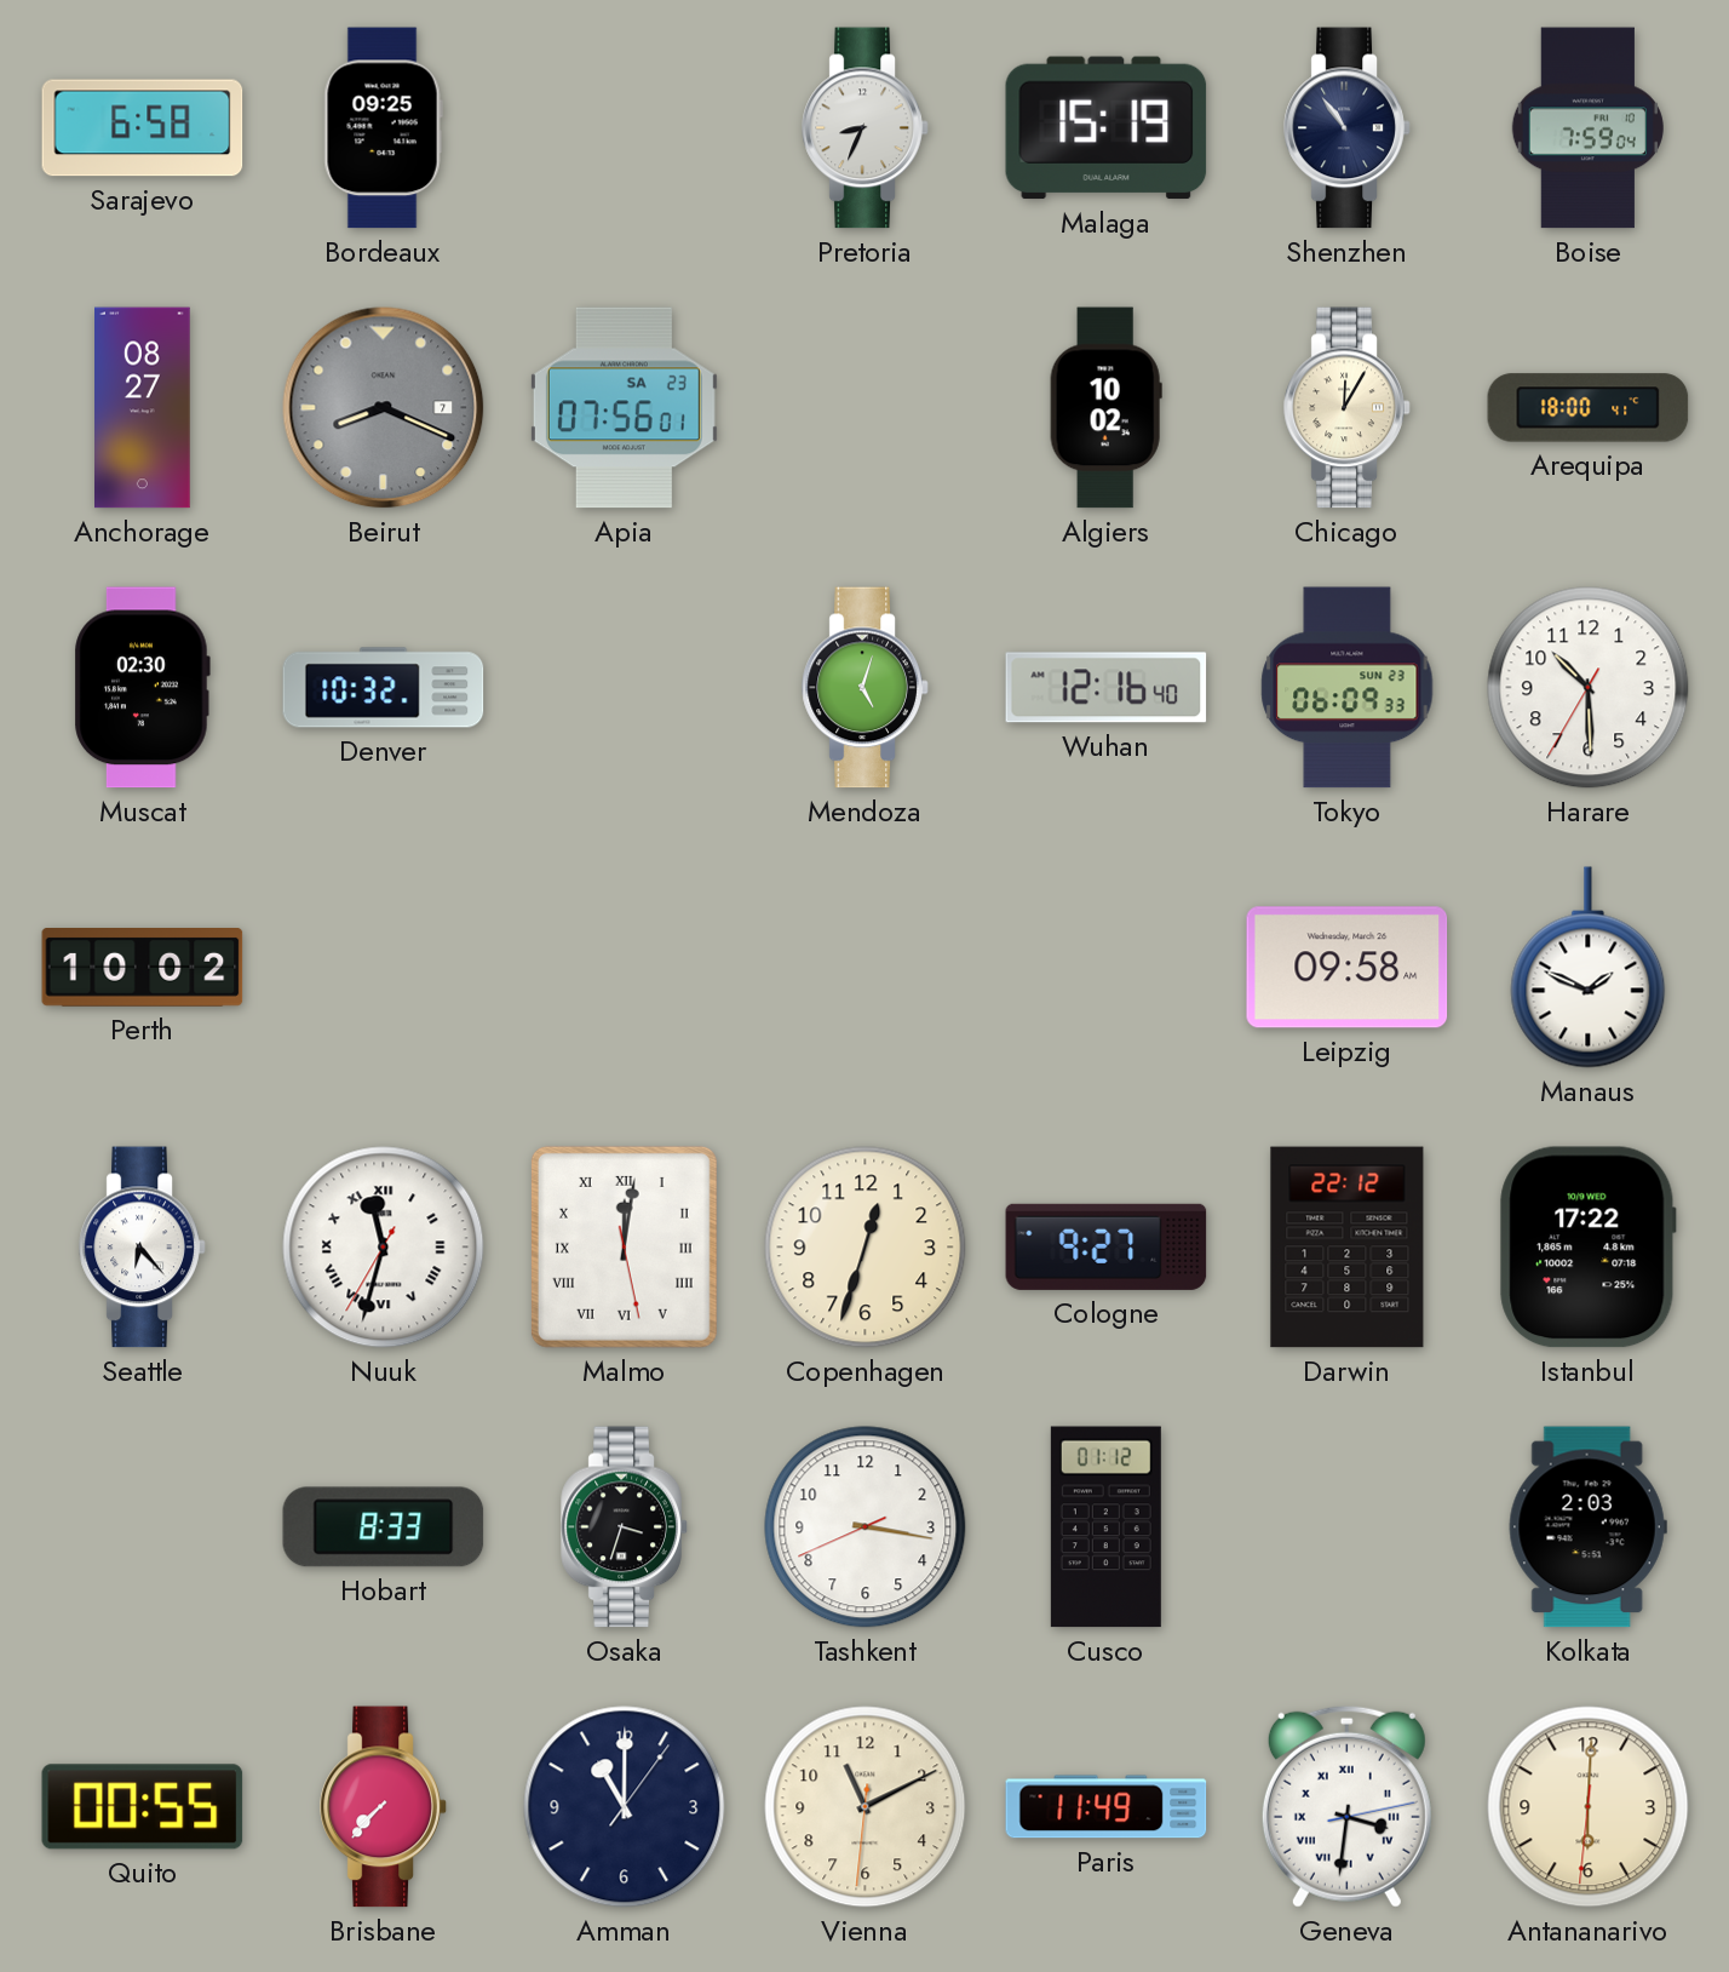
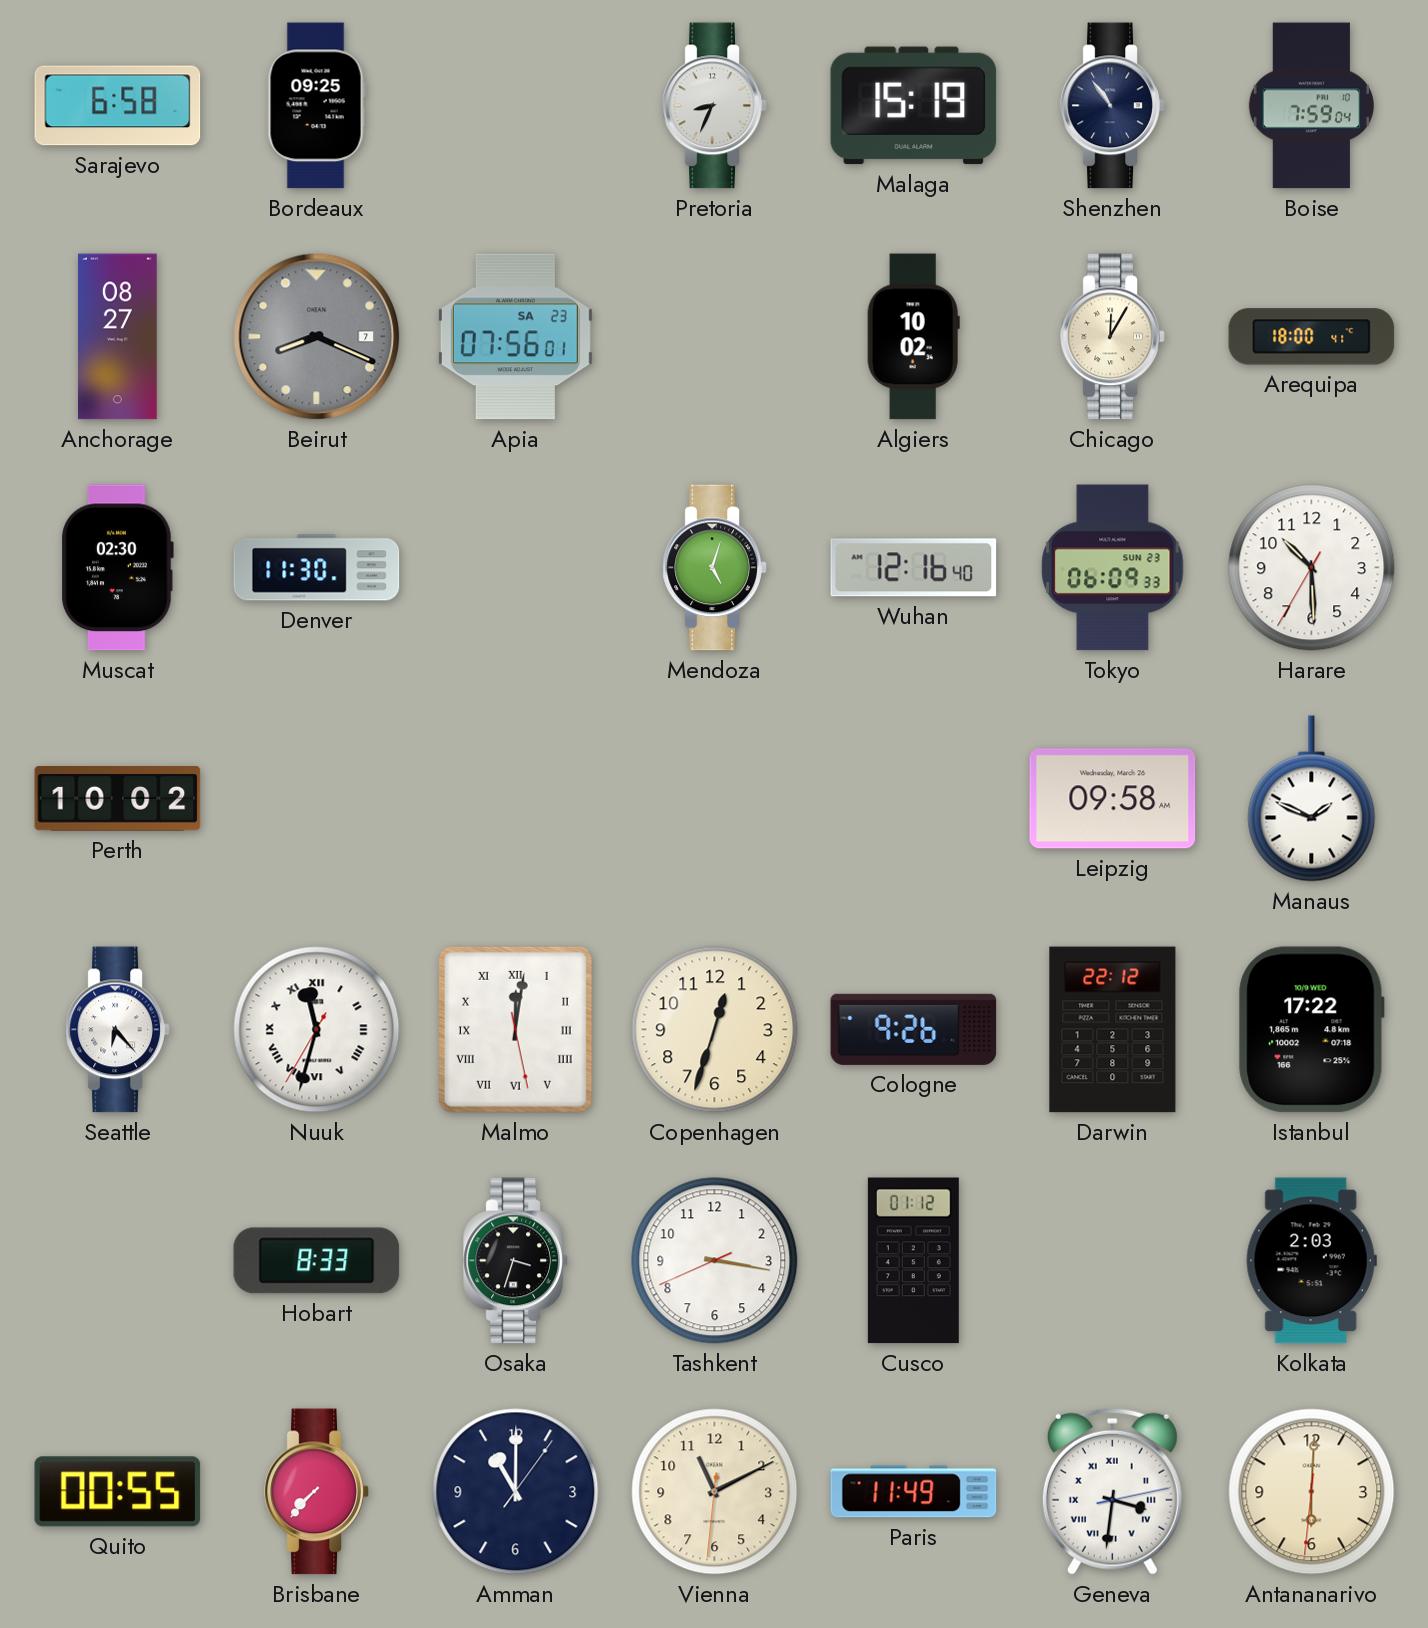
Denver: 10:32 -> 11:30
Cologne: 9:27 -> 9:26
